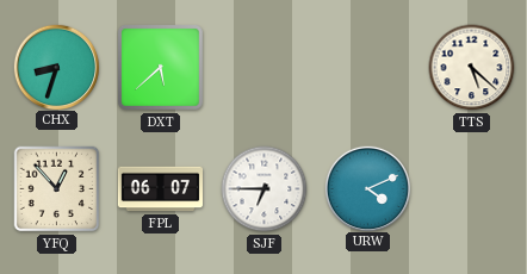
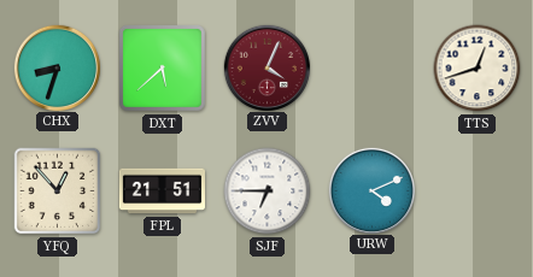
ZVV: none -> 4:04
TTS: 5:22 -> 12:42
FPL: 06:07 -> 21:51
